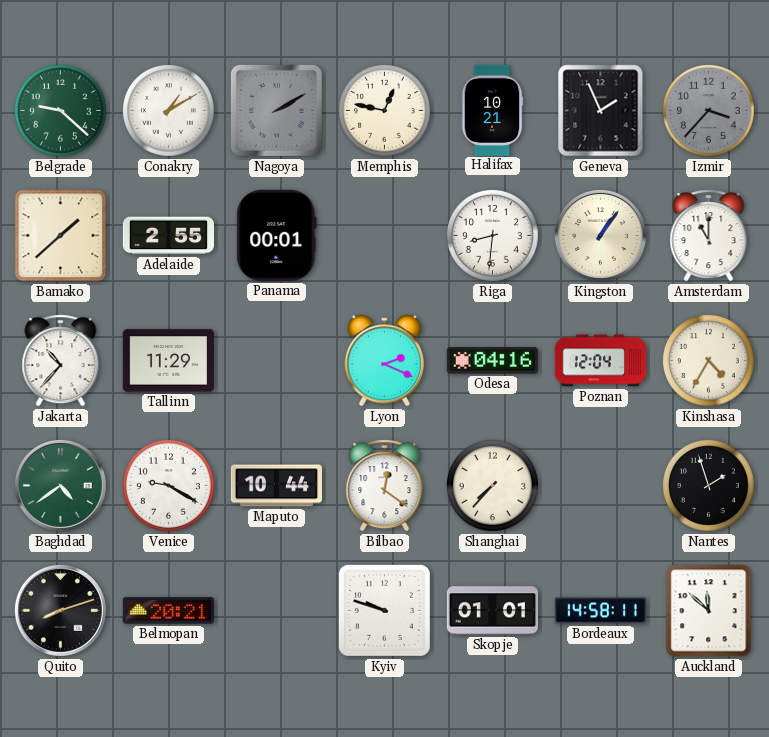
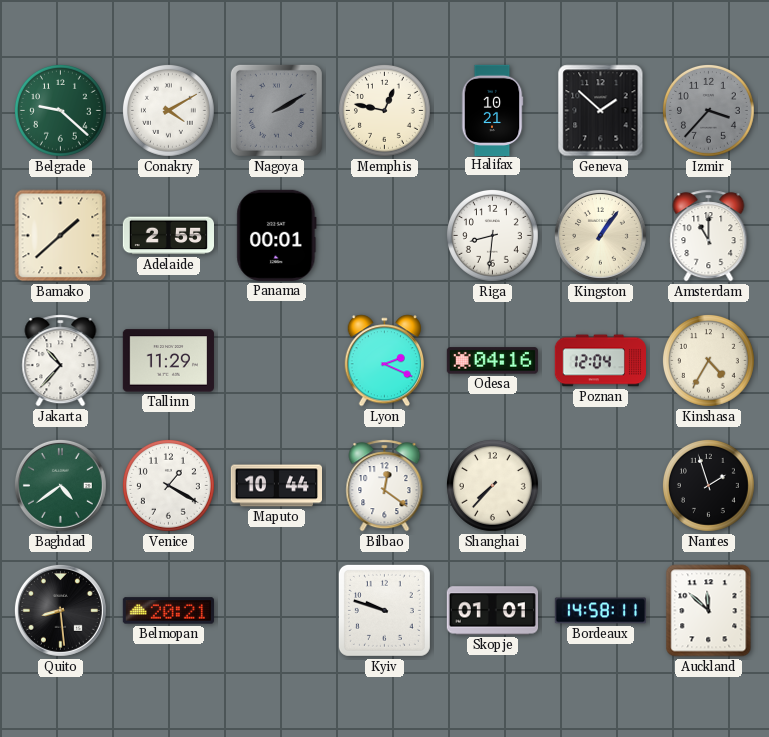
Conakry: 1:10 -> 4:10
Geneva: 1:56 -> 1:52
Venice: 9:20 -> 1:20
Quito: 8:12 -> 8:29
